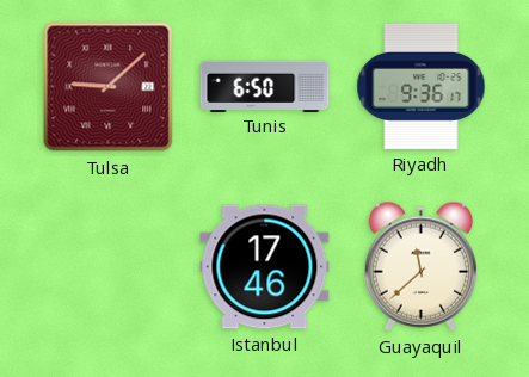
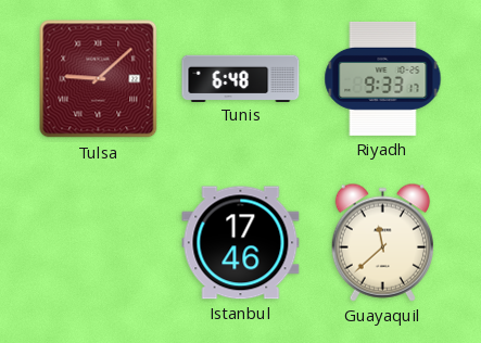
Tunis: 6:50 -> 6:48
Riyadh: 9:36 -> 9:33
